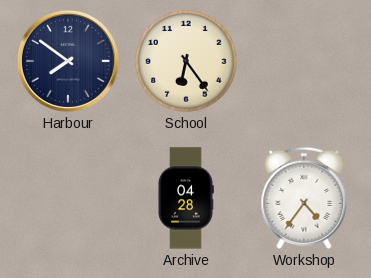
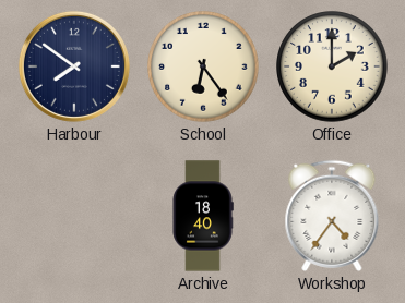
Office: none -> 2:00
Archive: 04:28 -> 18:40
